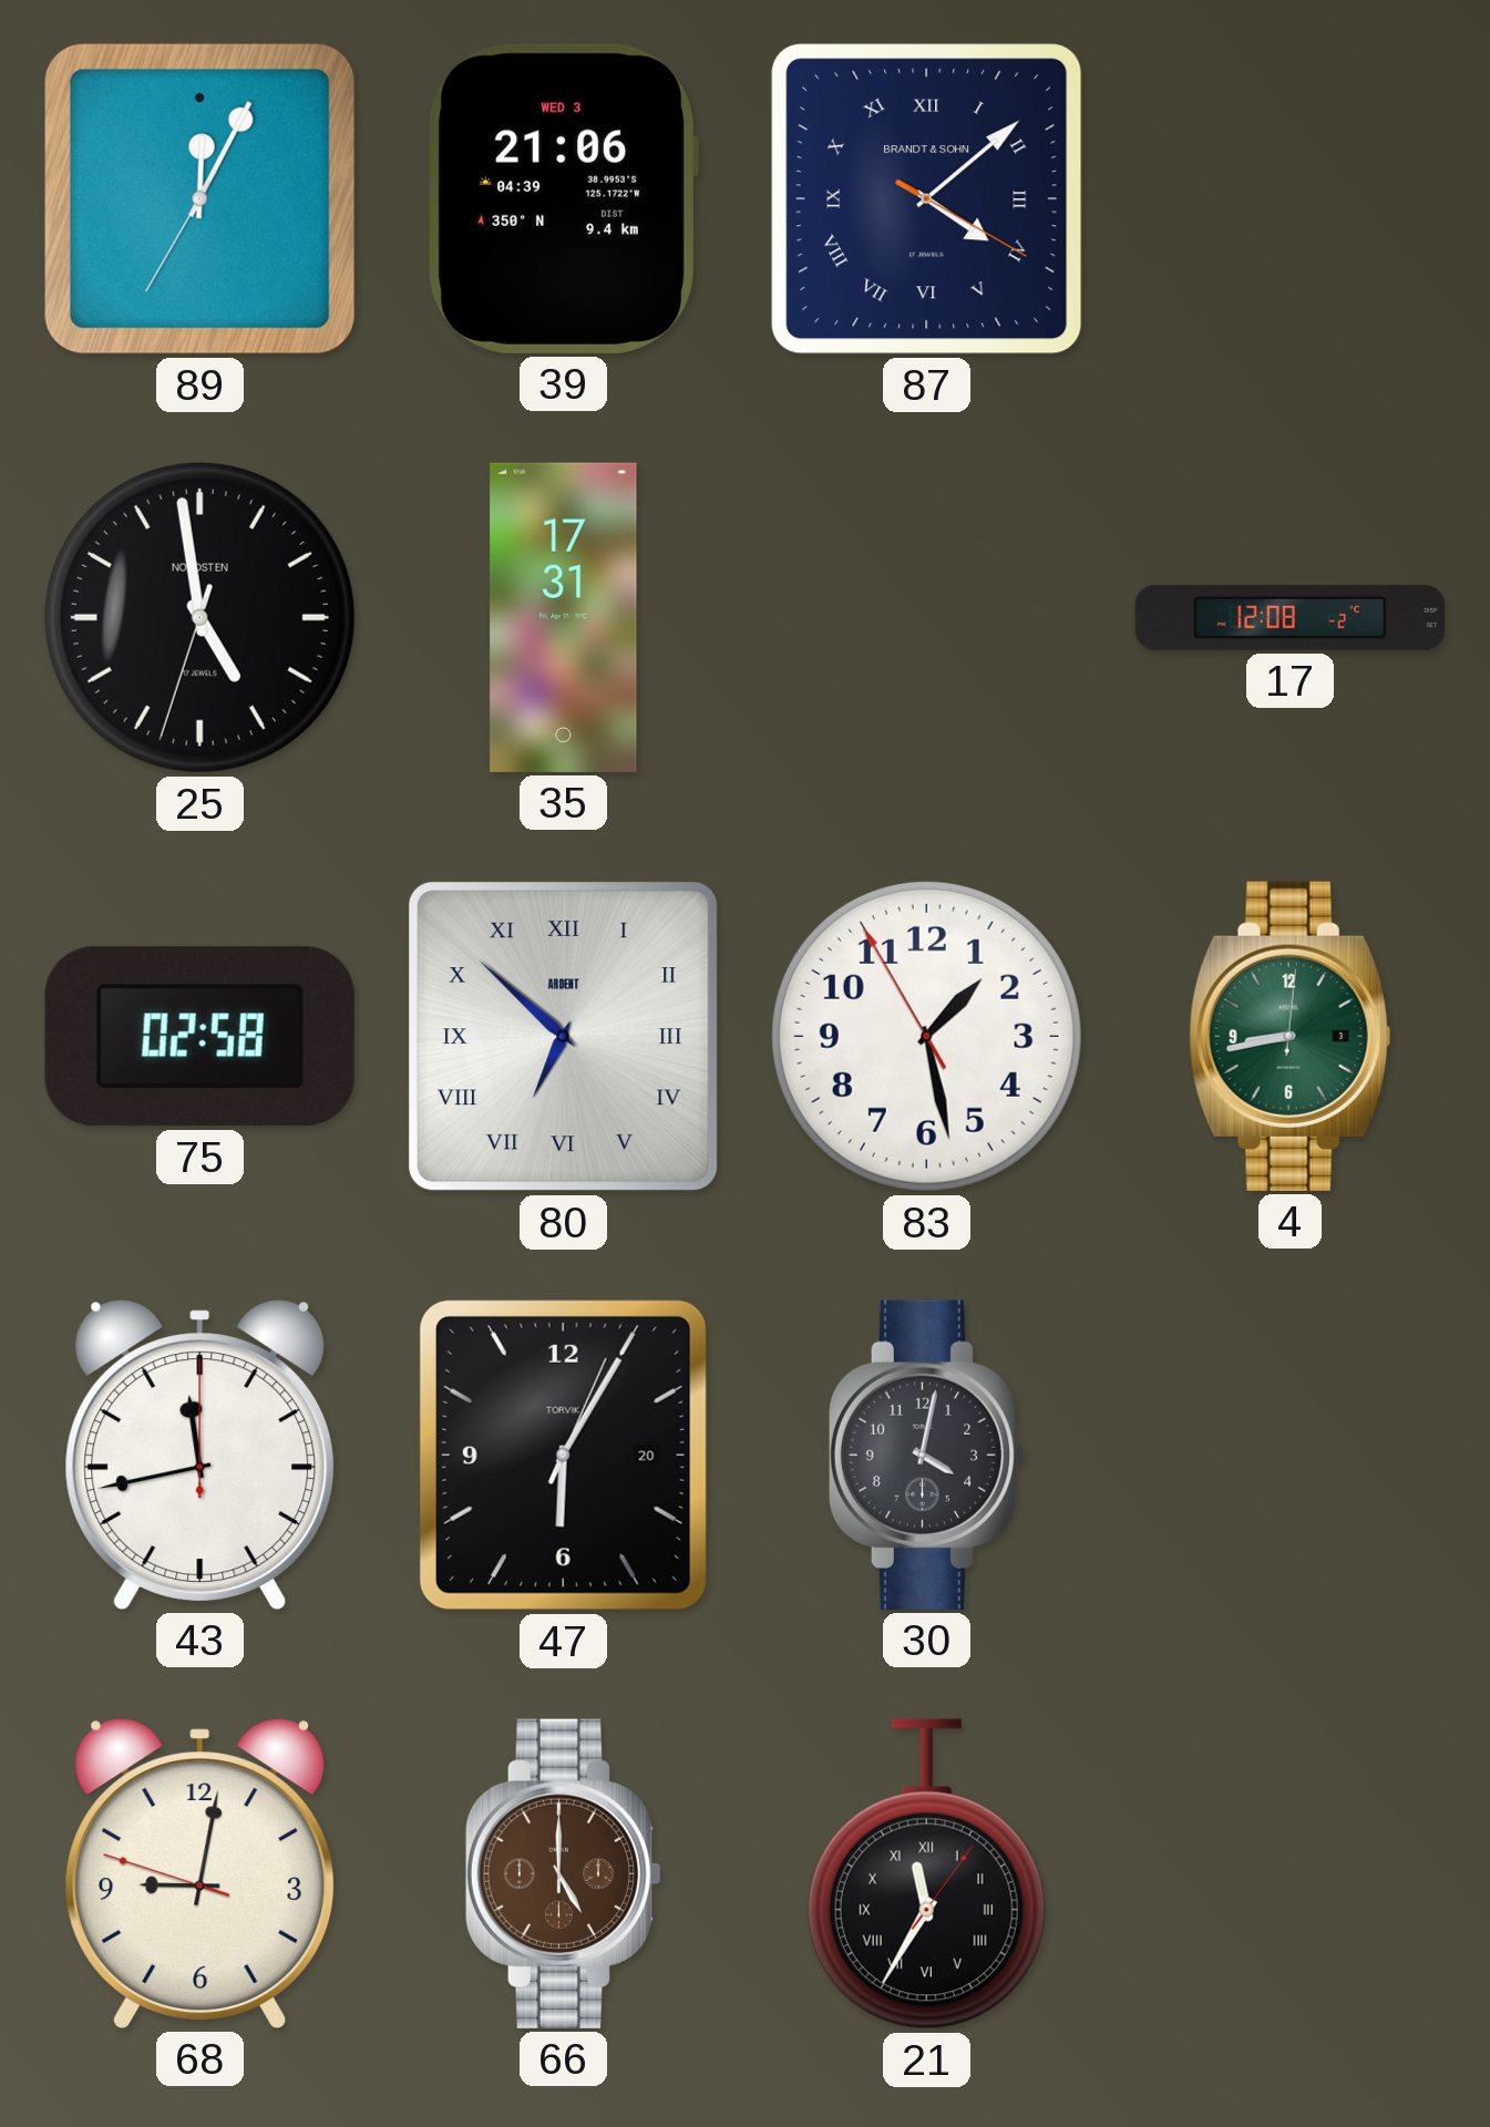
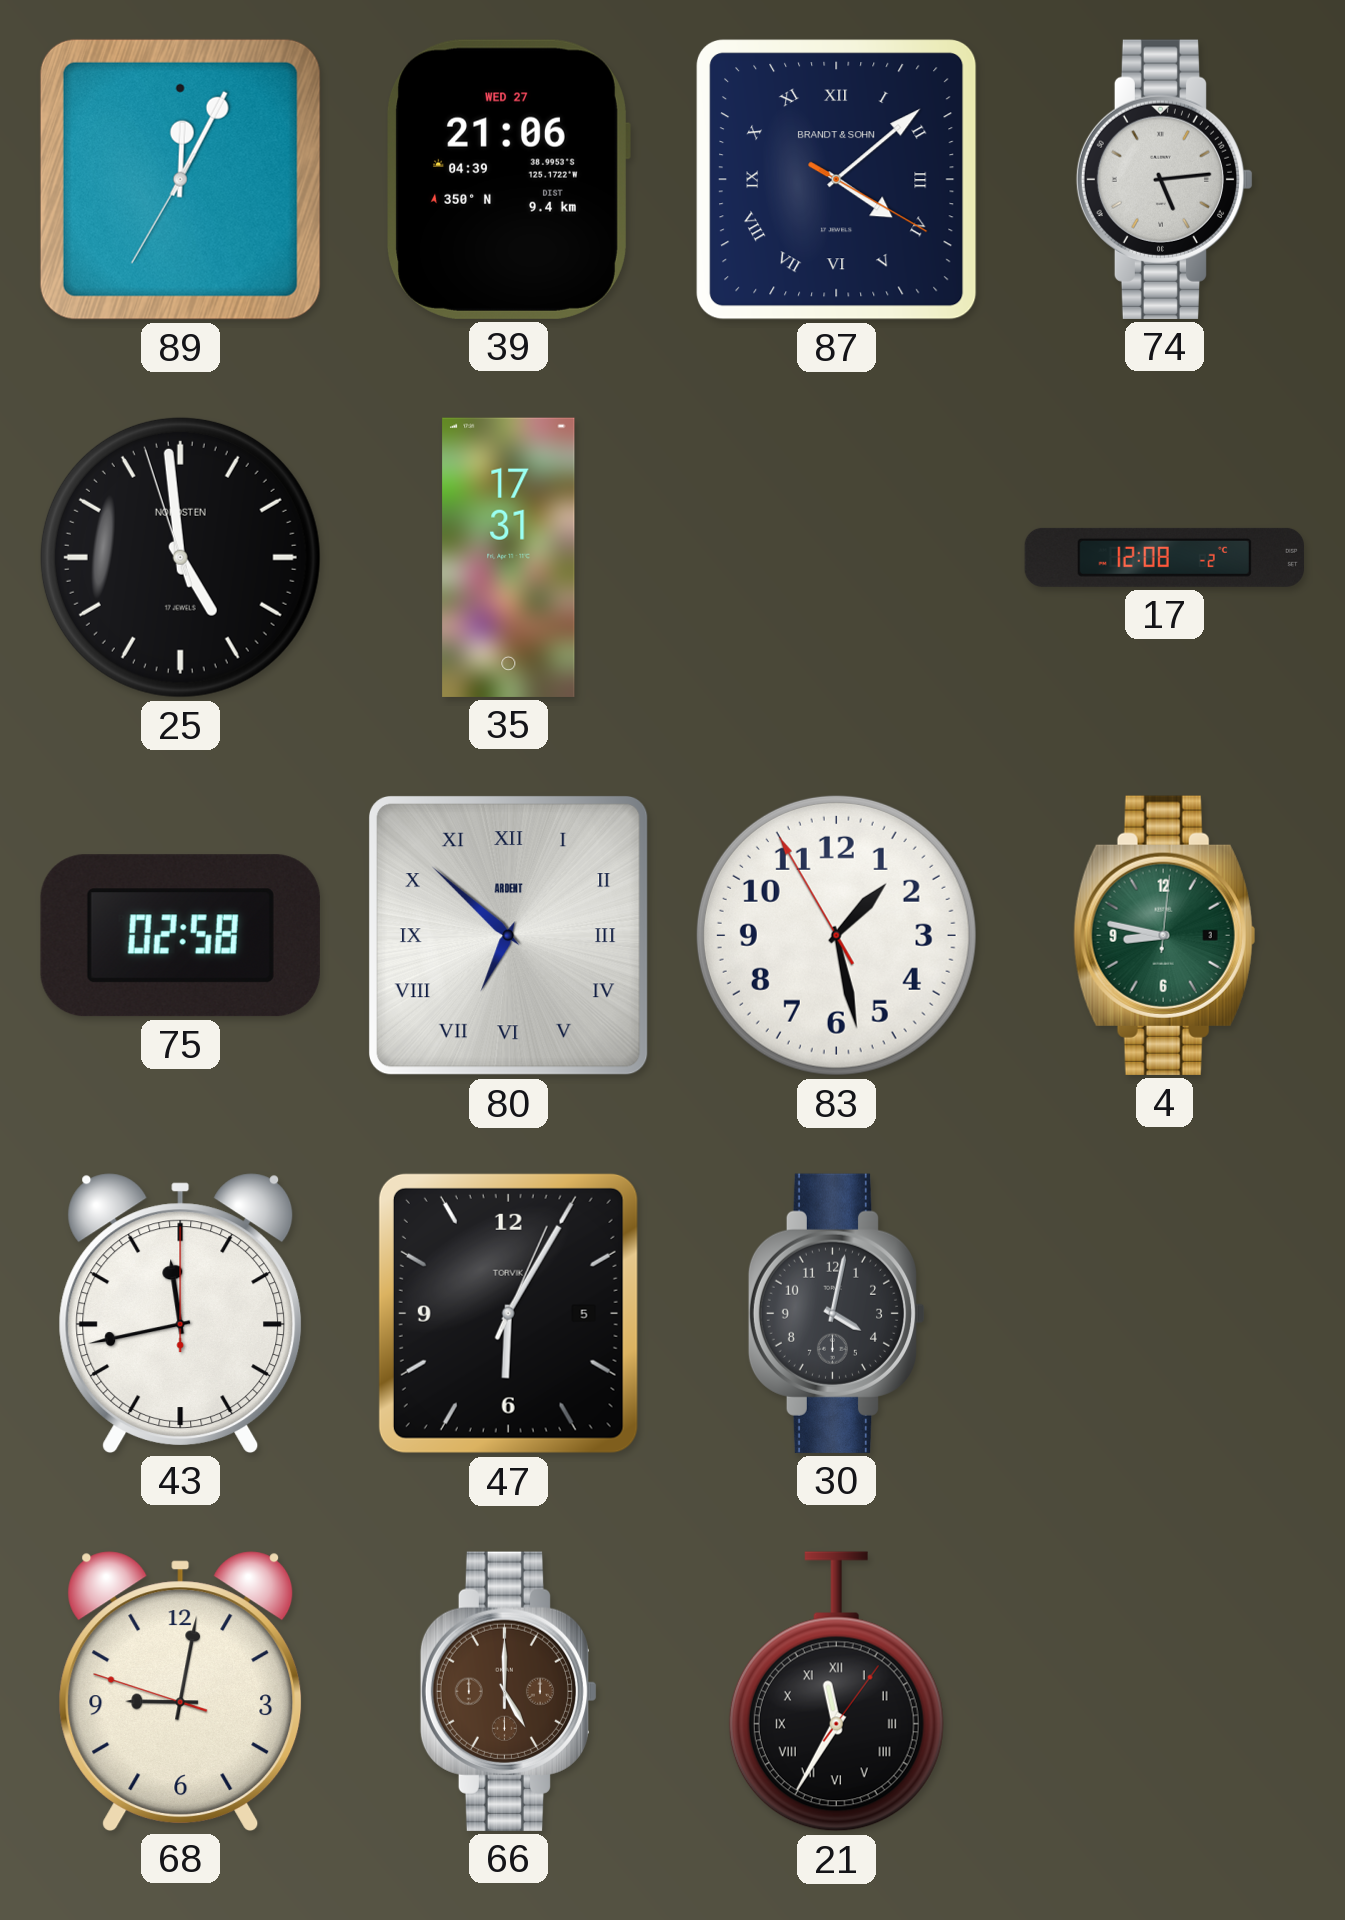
39 date: WED 3 -> WED 27
74: none -> 5:14
25: 4:58:33 -> 4:58:57
4: 8:43 -> 8:47
47 date: 20 -> 5
